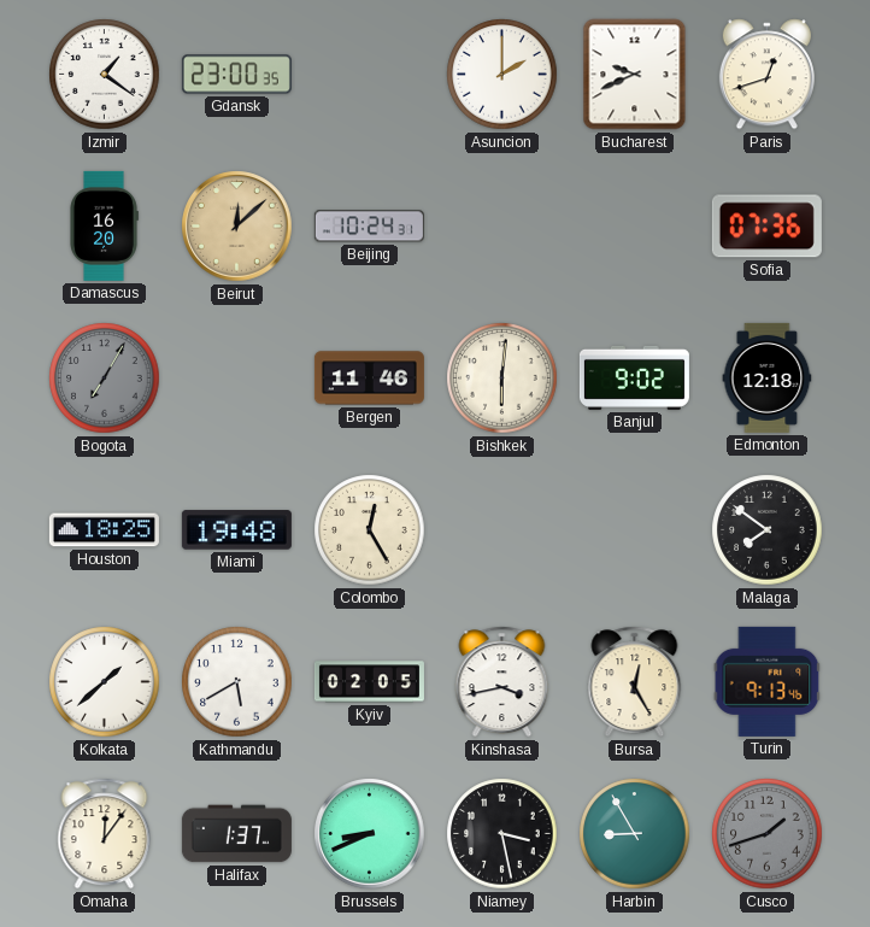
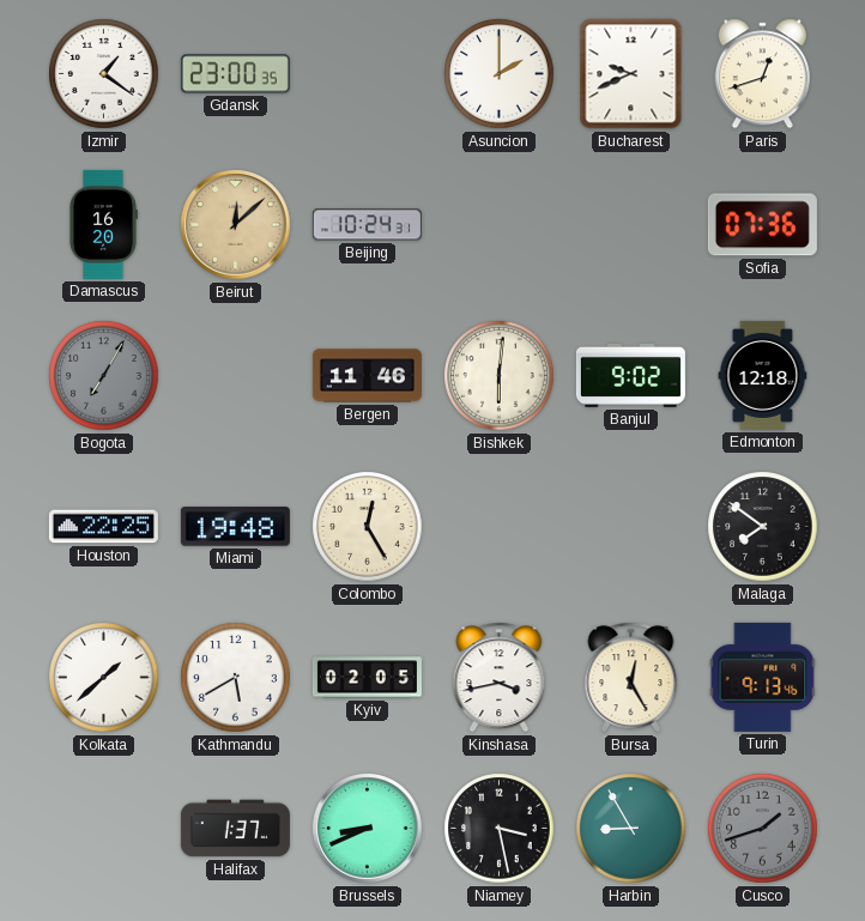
Houston: 18:25 -> 22:25
Omaha: 12:06 -> none
